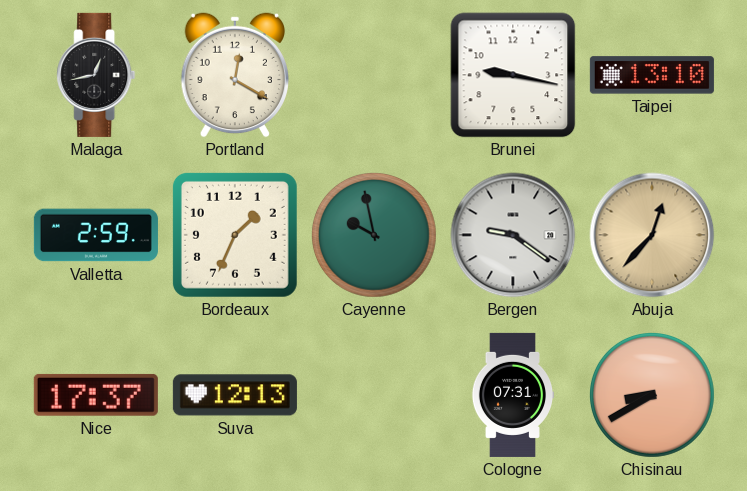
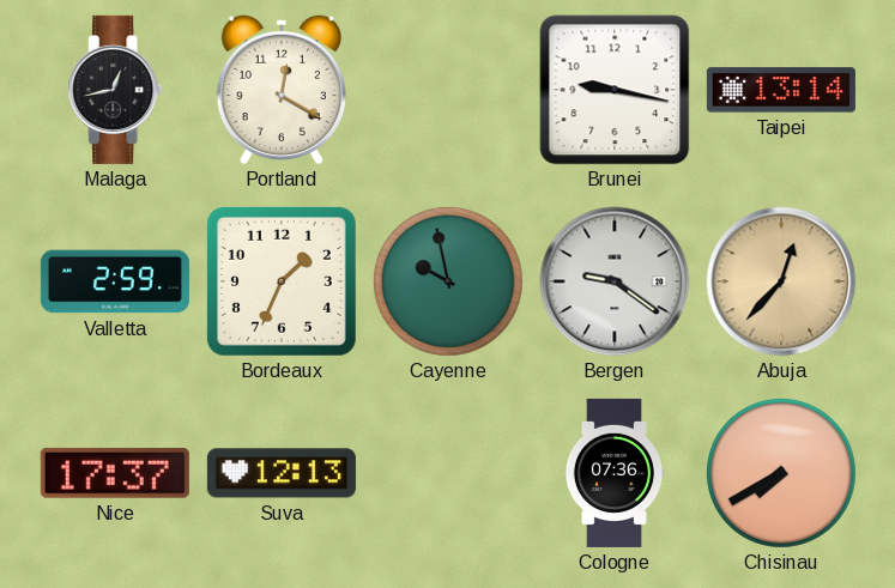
Taipei: 13:10 -> 13:14
Cologne: 07:31 -> 07:36
Chisinau: 8:40 -> 7:40
